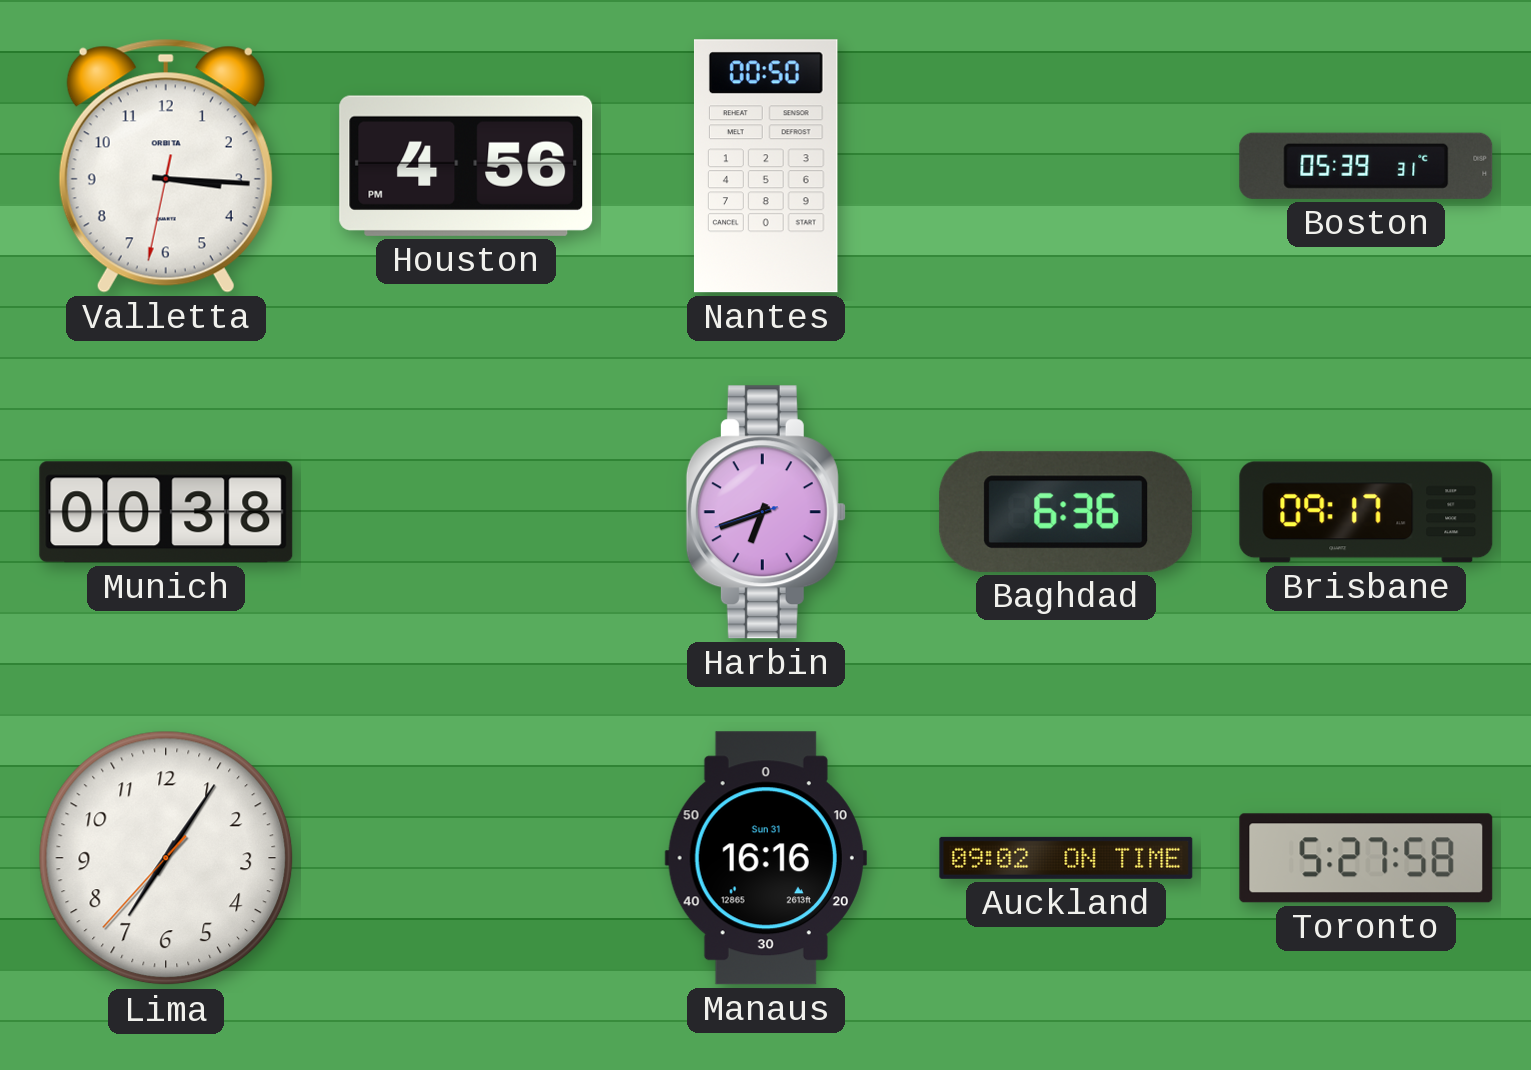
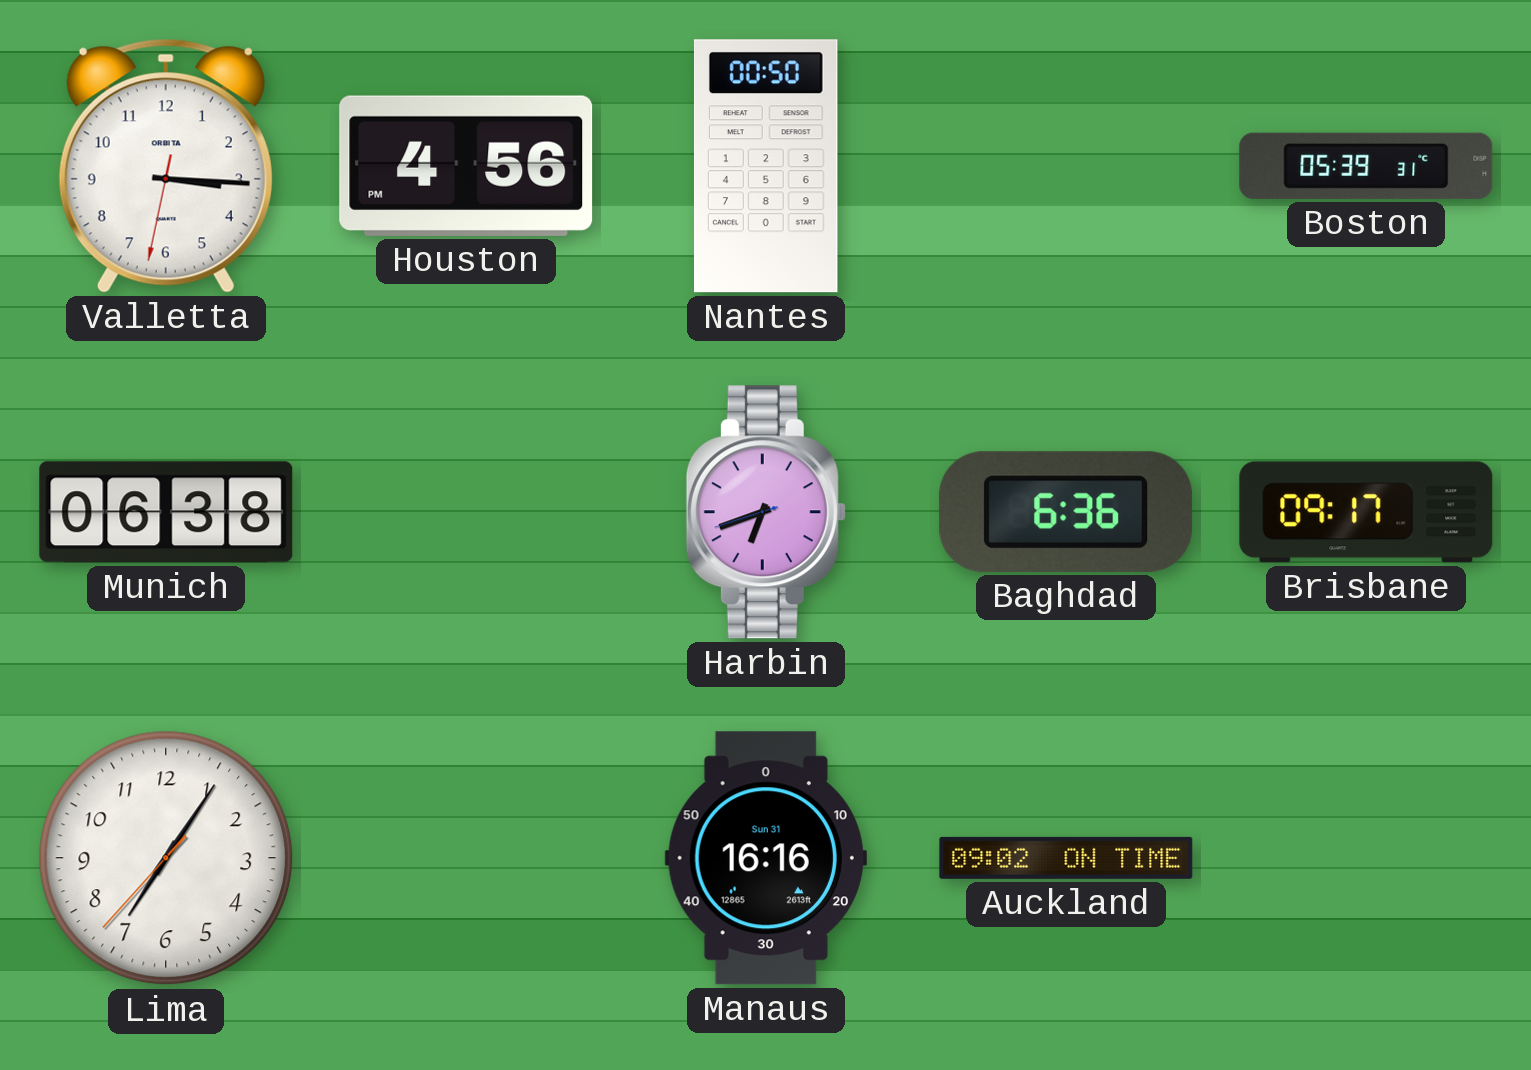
Munich: 00:38 -> 06:38
Toronto: 5:27 -> none
